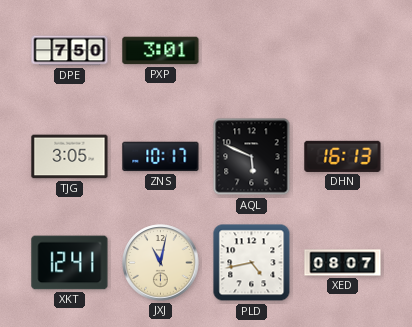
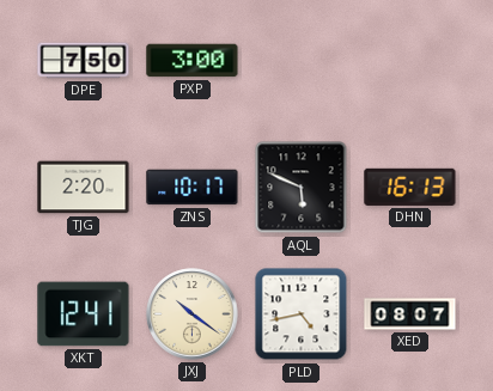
PXP: 3:01 -> 3:00
TJG: 3:05 -> 2:20
JXJ: 11:02 -> 10:21
